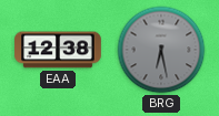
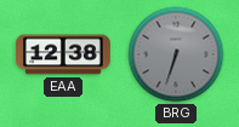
BRG: 6:28 -> 6:33
